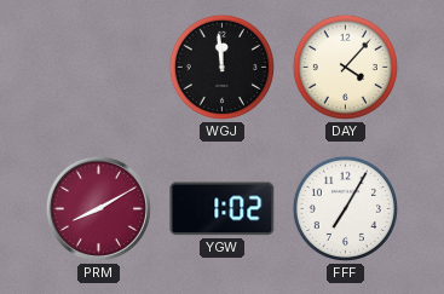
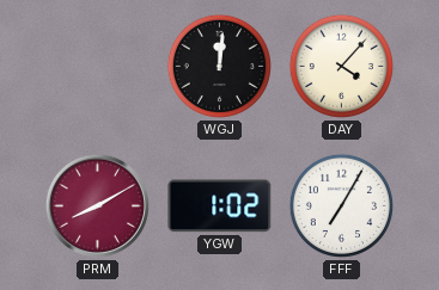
WGJ: 11:59 -> 12:01
